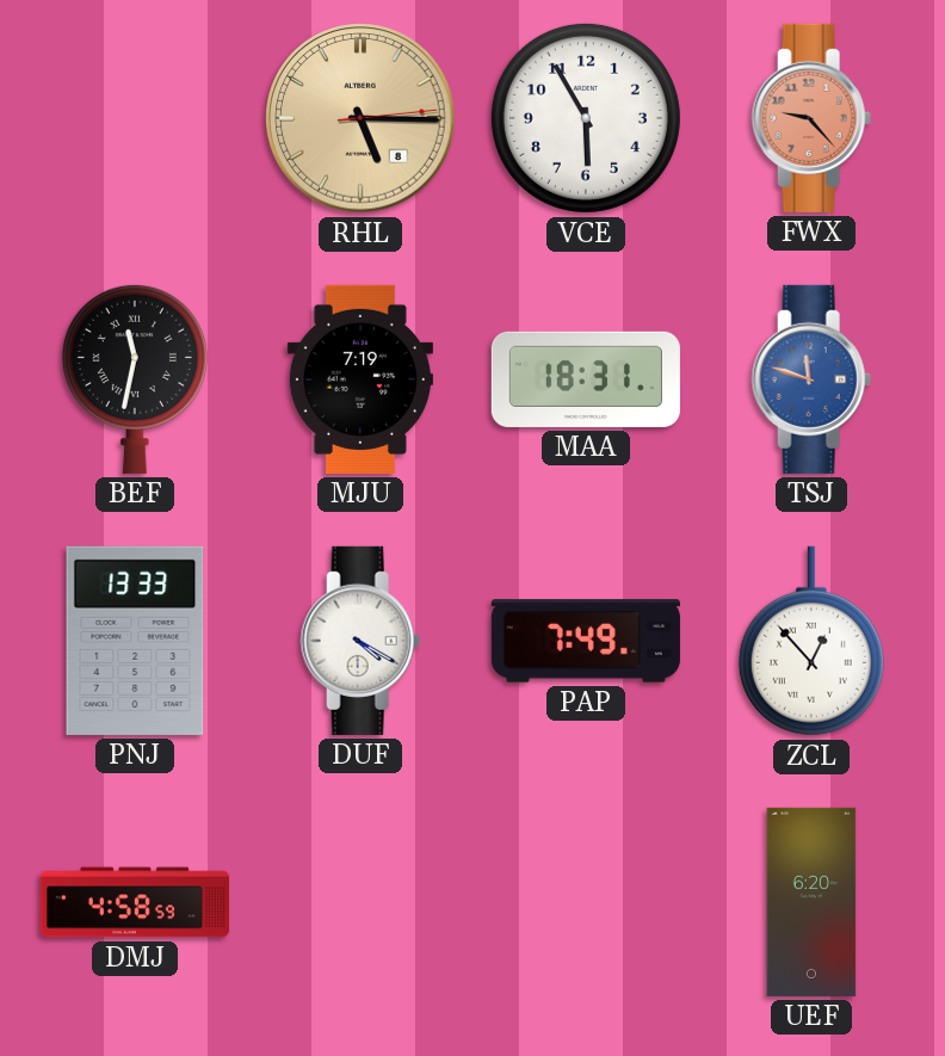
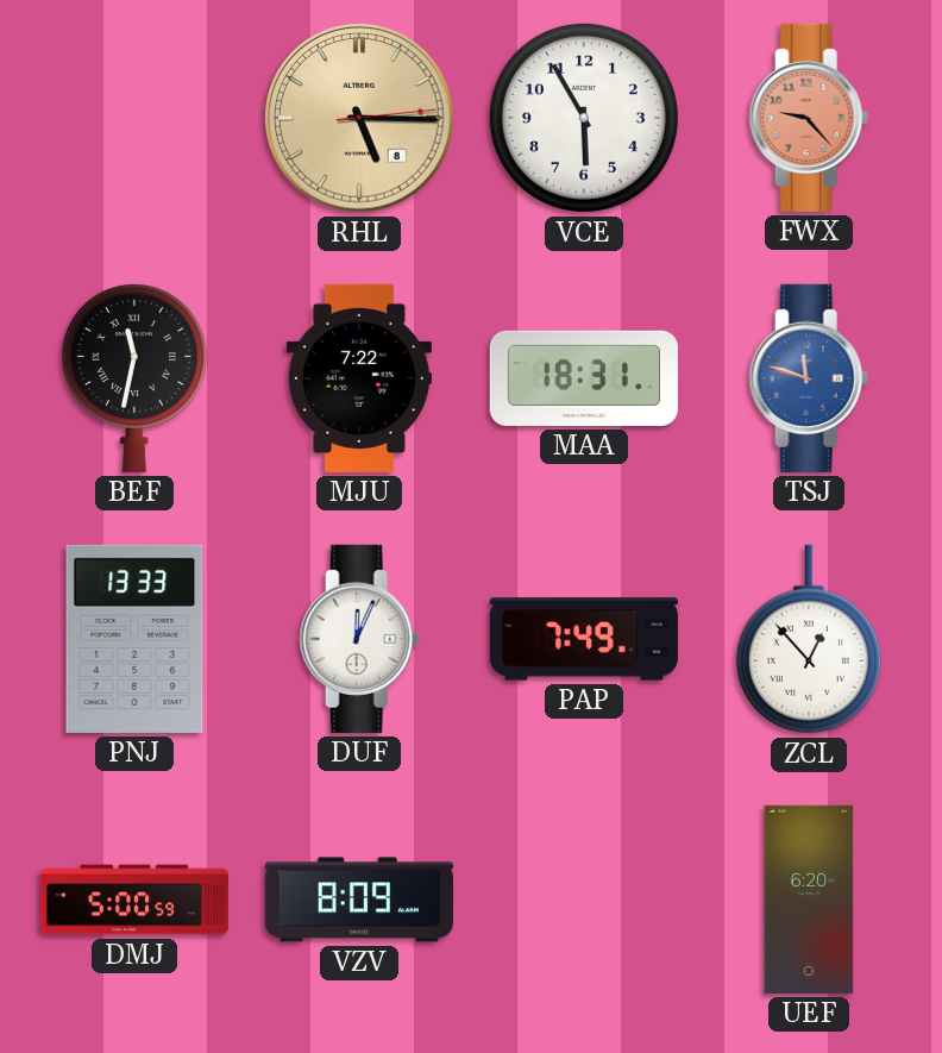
MJU: 7:19 -> 7:22
DUF: 4:20 -> 12:04
DMJ: 4:58 -> 5:00
VZV: none -> 8:09
